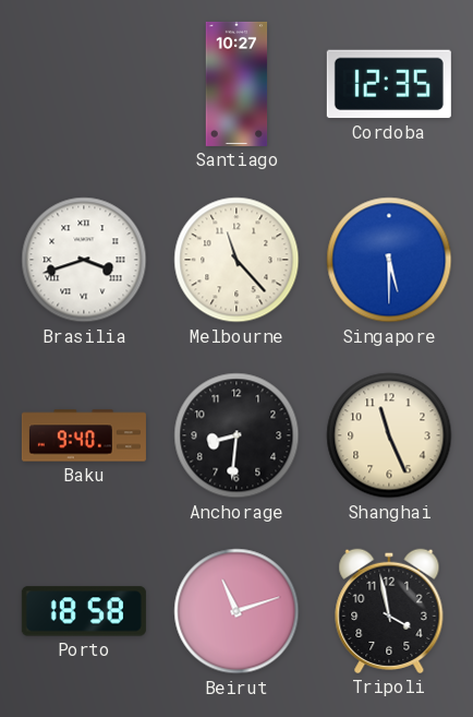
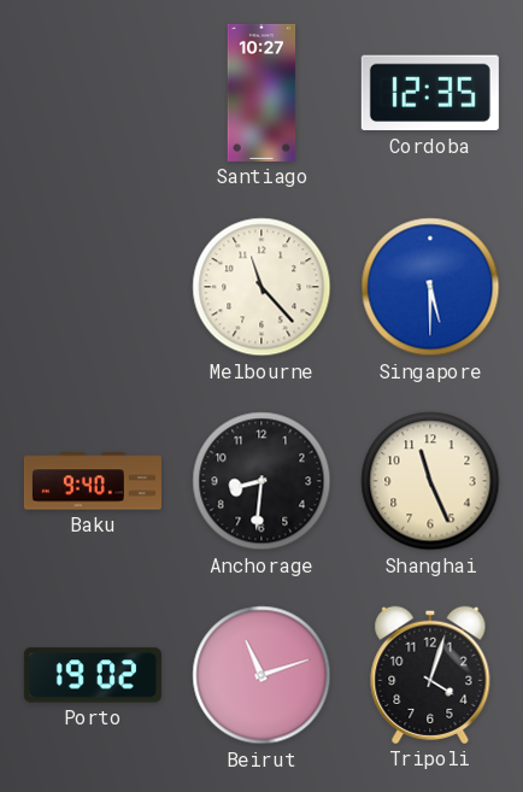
Brasilia: 3:42 -> none
Porto: 18:58 -> 19:02
Tripoli: 3:58 -> 4:03
